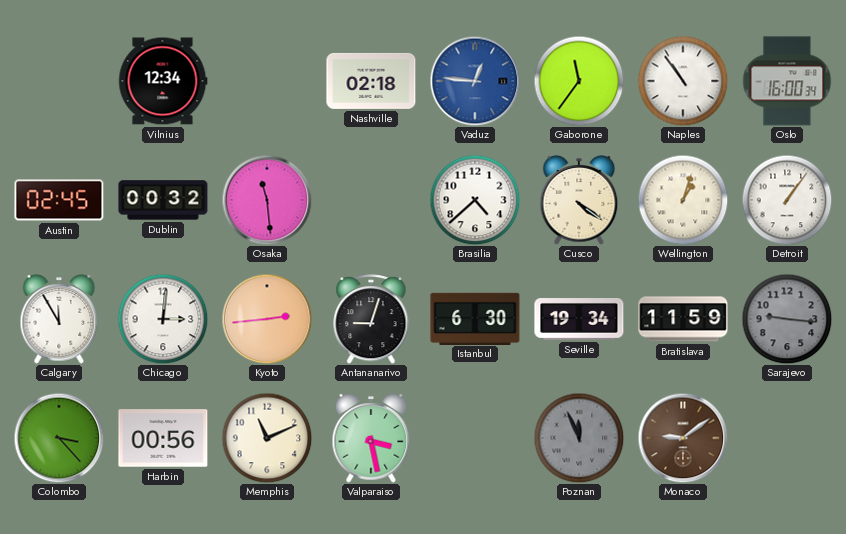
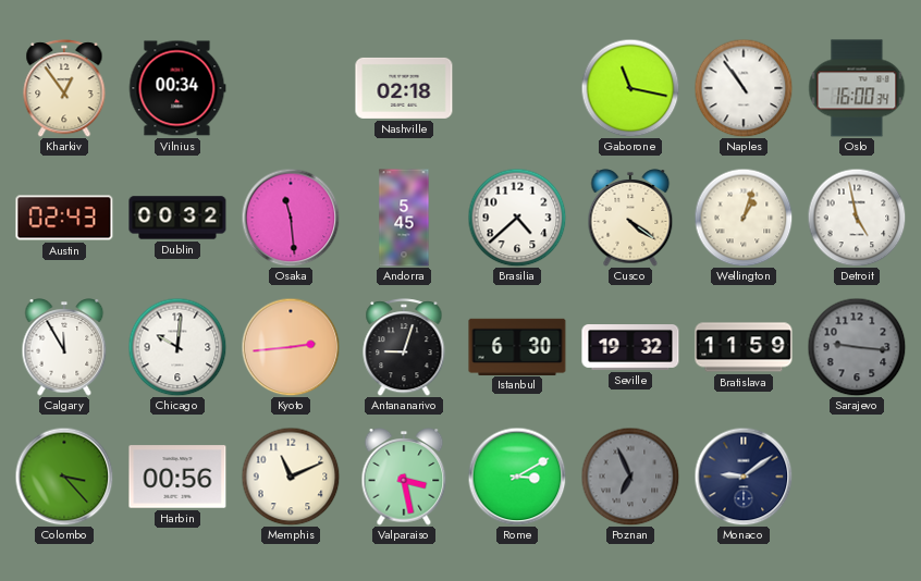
Kharkiv: none -> 12:54
Vilnius: 12:34 -> 00:34
Vaduz: 12:46 -> none
Gaborone: 11:36 -> 11:17
Austin: 02:45 -> 02:43
Andorra: none -> 5:45
Detroit: 1:06 -> 4:58
Chicago: 3:01 -> 10:01
Seville: 19:34 -> 19:32
Rome: none -> 3:10
Poznan: 11:56 -> 6:56
Monaco dial: brown -> navy
